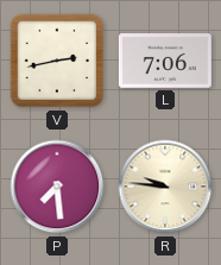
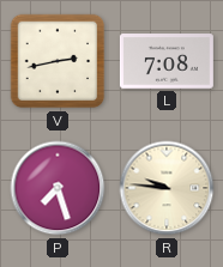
L: 7:06 -> 7:08
P: 7:29 -> 7:27
